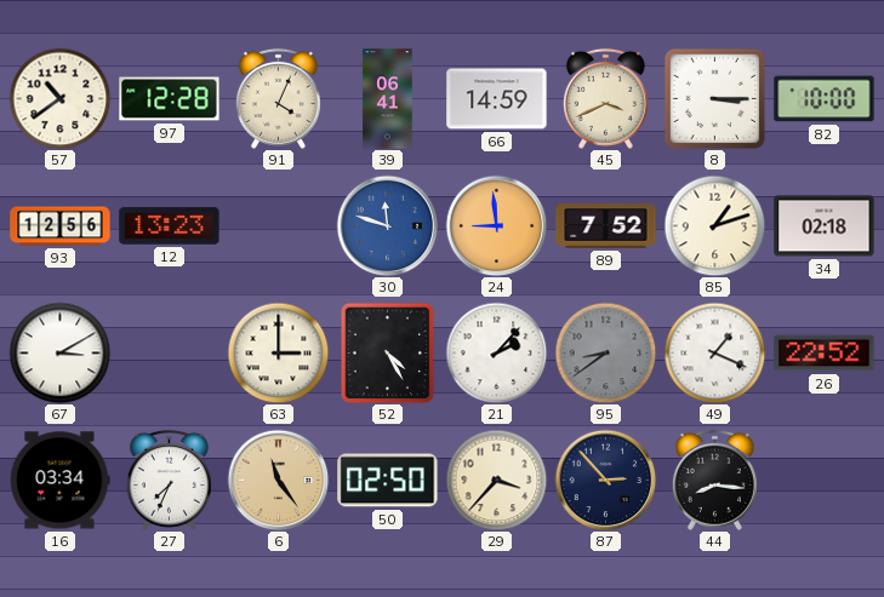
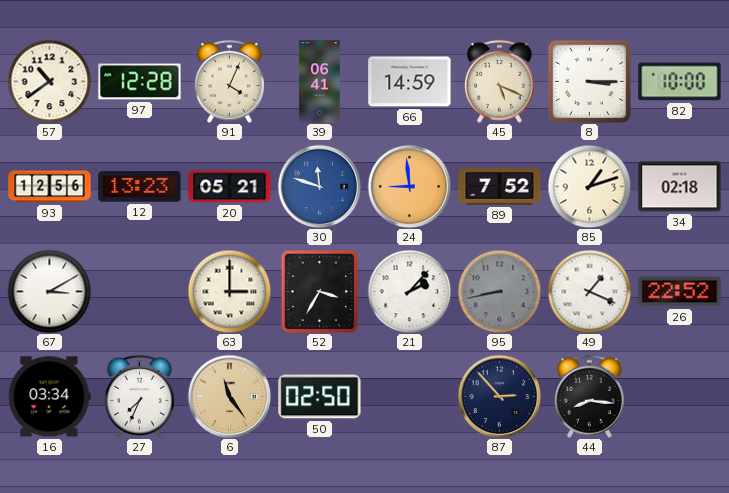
45: 3:41 -> 5:19
20: none -> 05:21
52: 4:25 -> 3:35
95: 8:39 -> 8:43
29: 3:37 -> none
